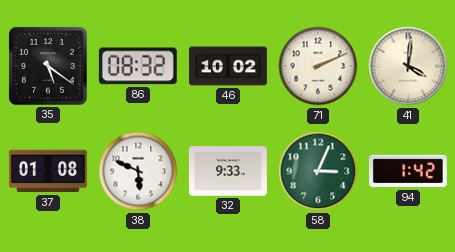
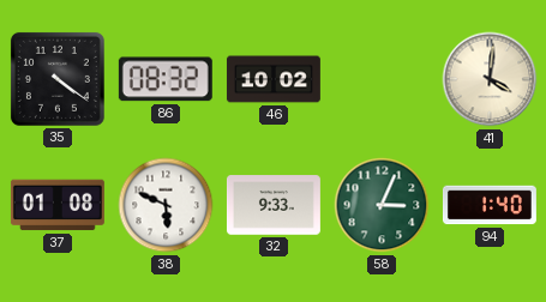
35: 5:21 -> 4:21
71: 2:11 -> none
94: 1:42 -> 1:40
